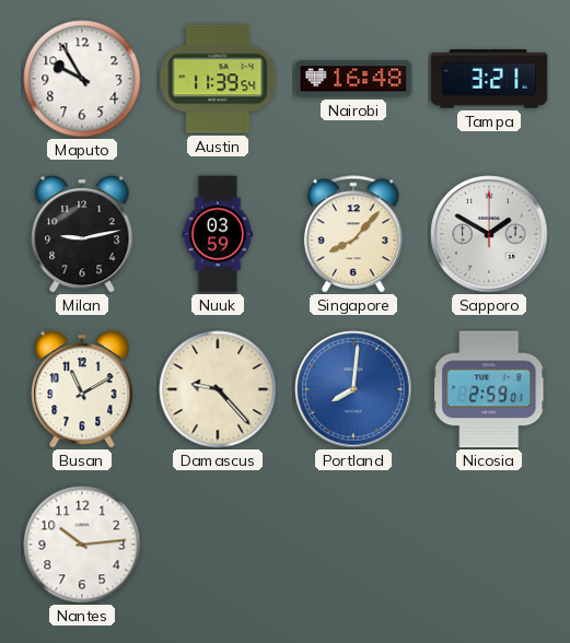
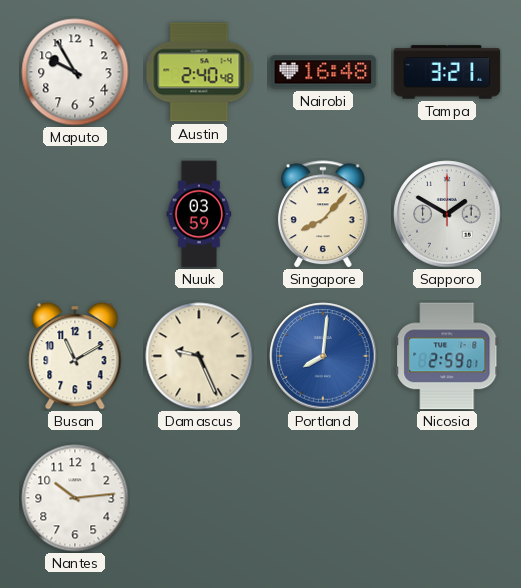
Austin: 11:39 -> 2:40
Milan: 9:13 -> none
Damascus: 9:23 -> 9:26
